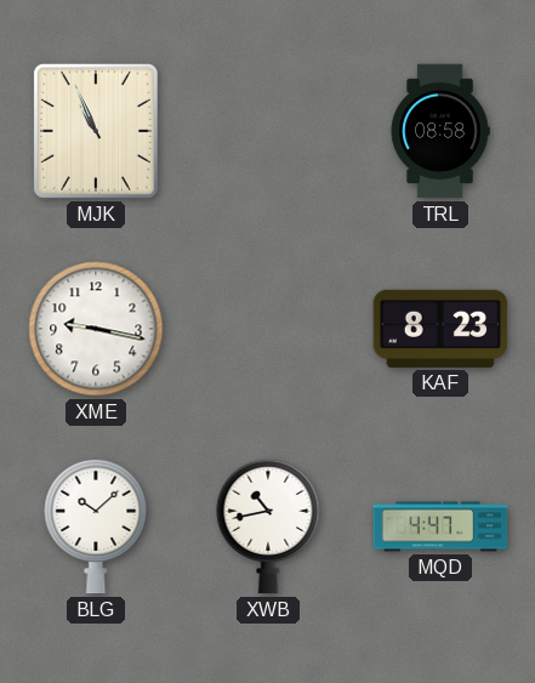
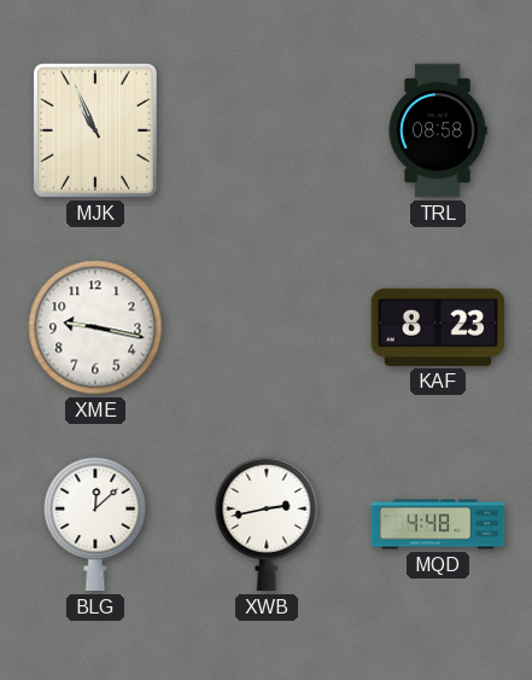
BLG: 10:08 -> 12:08
XWB: 10:43 -> 2:43
MQD: 4:47 -> 4:48
